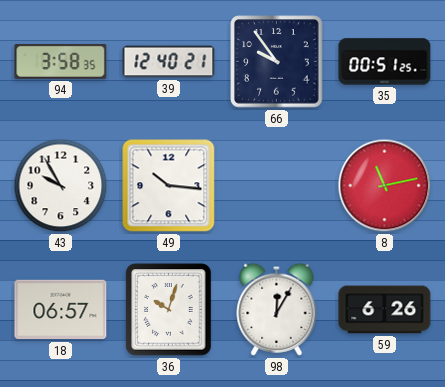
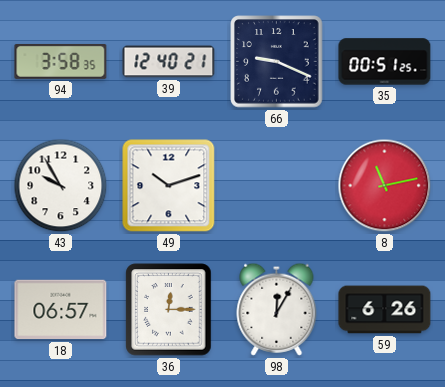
66: 9:54 -> 9:19
49: 10:16 -> 10:12
36: 10:03 -> 12:15
